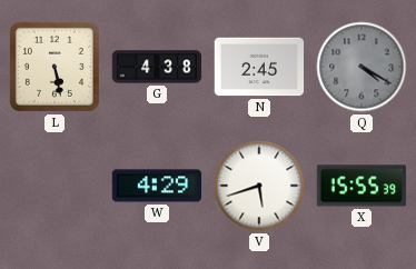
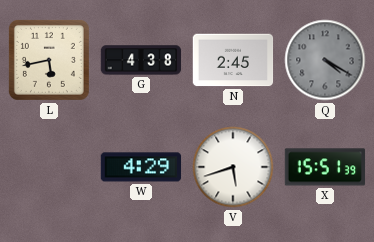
L: 5:28 -> 5:43
X: 15:55 -> 15:51
